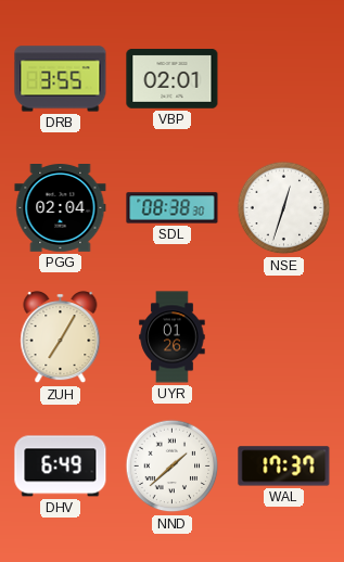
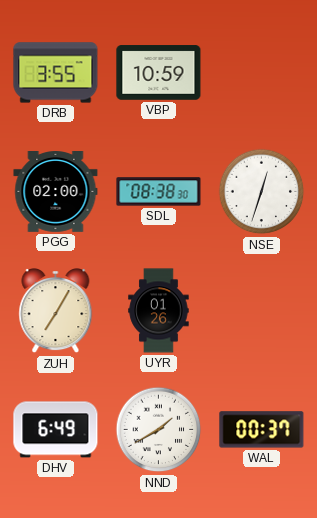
VBP: 02:01 -> 10:59
PGG: 02:04 -> 02:00
NND: 1:38 -> 1:40
WAL: 17:37 -> 00:37
